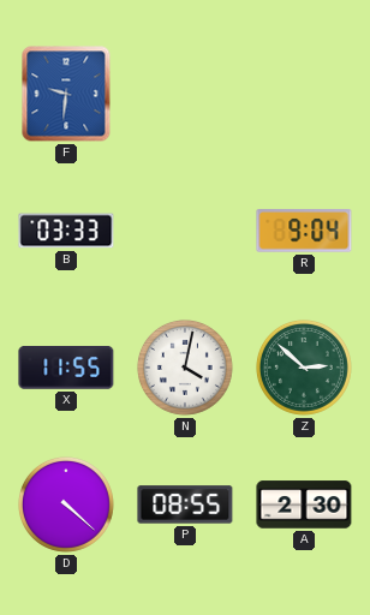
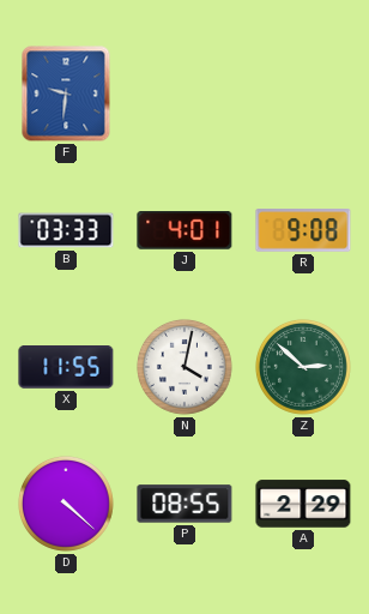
J: none -> 4:01
R: 9:04 -> 9:08
A: 2:30 -> 2:29
